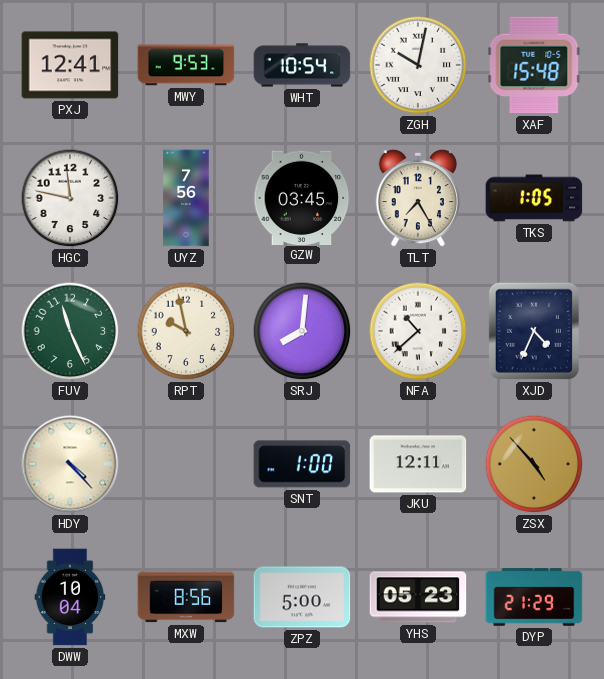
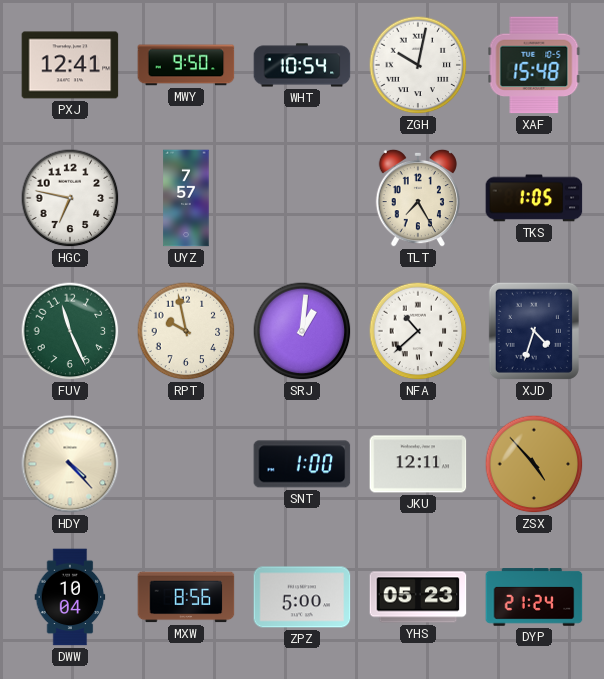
MWY: 9:53 -> 9:50
HGC: 11:47 -> 6:47
UYZ: 7:56 -> 7:57
GZW: 03:45 -> none
SRJ: 8:01 -> 1:01
XJD: 4:34 -> 4:33
DYP: 21:29 -> 21:24
